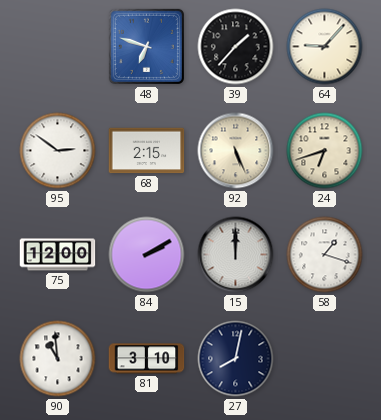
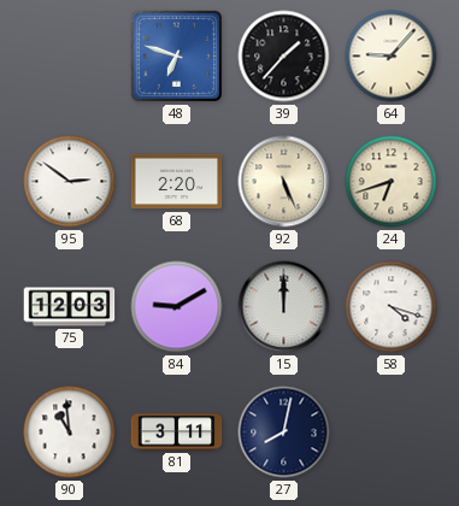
68: 2:15 -> 2:20
75: 12:00 -> 12:03
84: 2:10 -> 9:10
58: 1:18 -> 4:18
81: 3:10 -> 3:11
